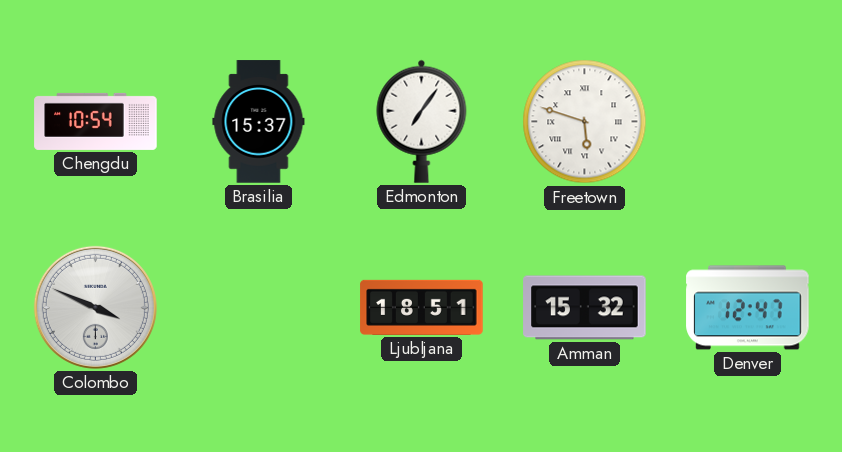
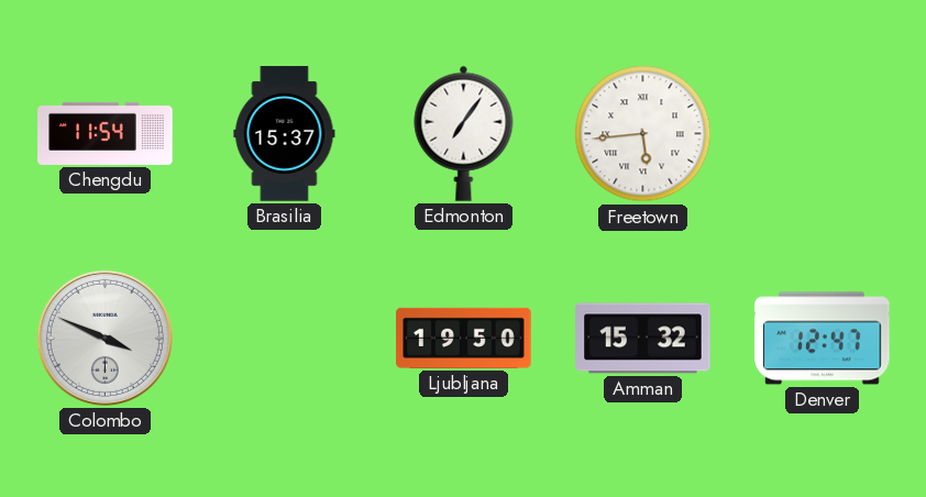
Chengdu: 10:54 -> 11:54
Freetown: 5:48 -> 5:44
Ljubljana: 18:51 -> 19:50
